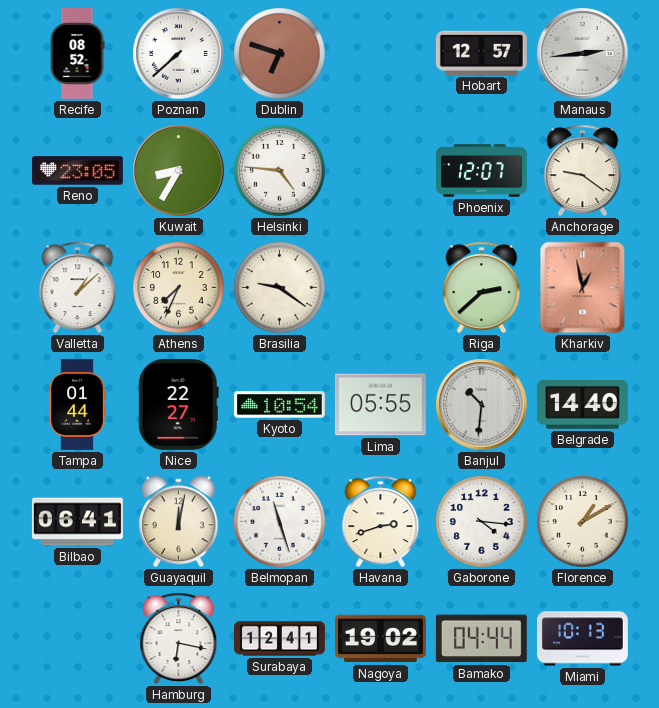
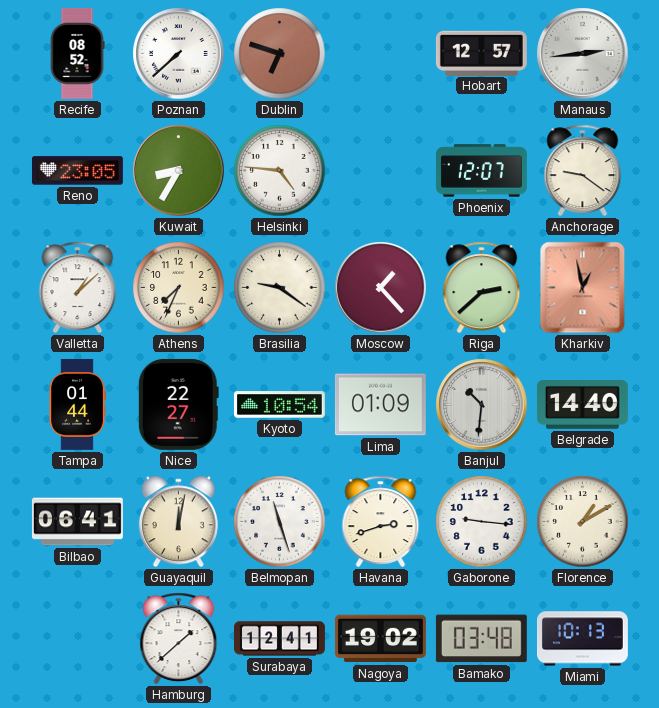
Moscow: none -> 1:23
Lima: 05:55 -> 01:09
Gaborone: 4:16 -> 9:16
Hamburg: 6:17 -> 1:38
Bamako: 04:44 -> 03:48
